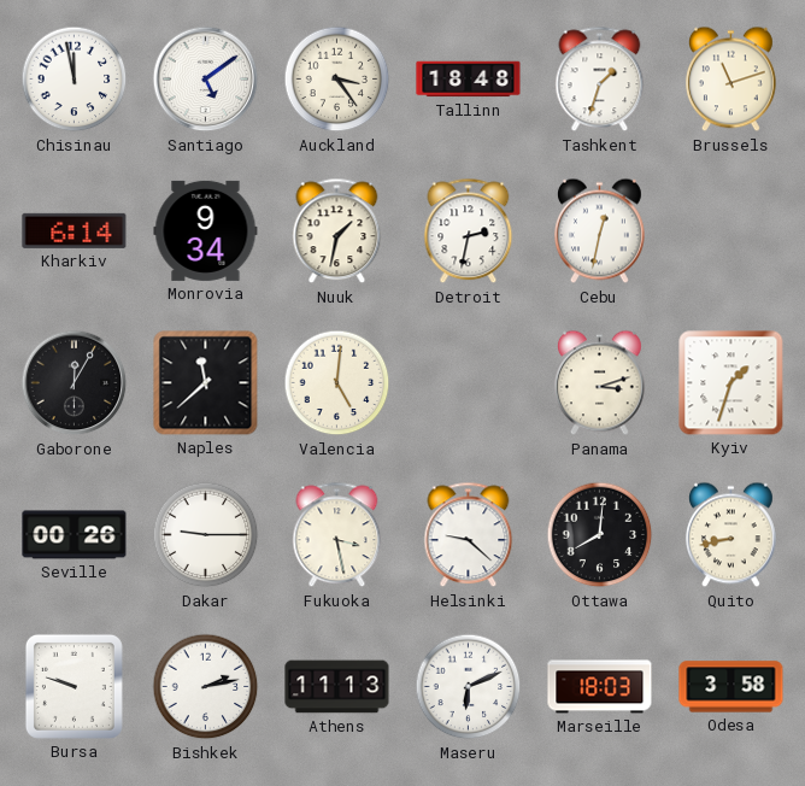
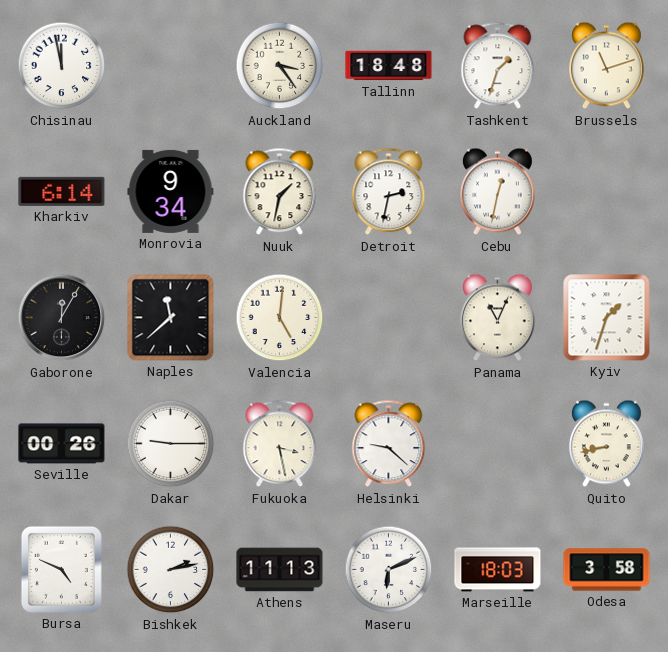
Santiago: 5:09 -> none
Panama: 3:12 -> 11:04
Ottawa: 8:01 -> none
Bursa: 9:48 -> 4:49
